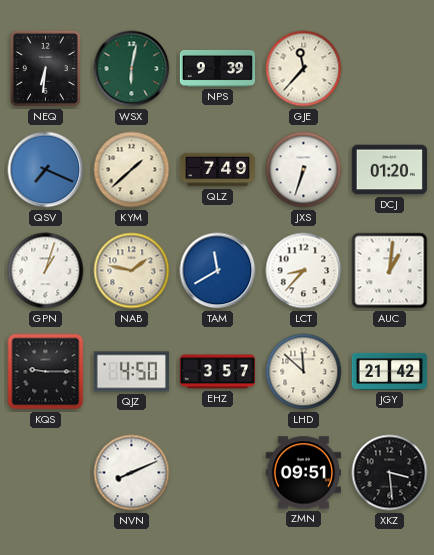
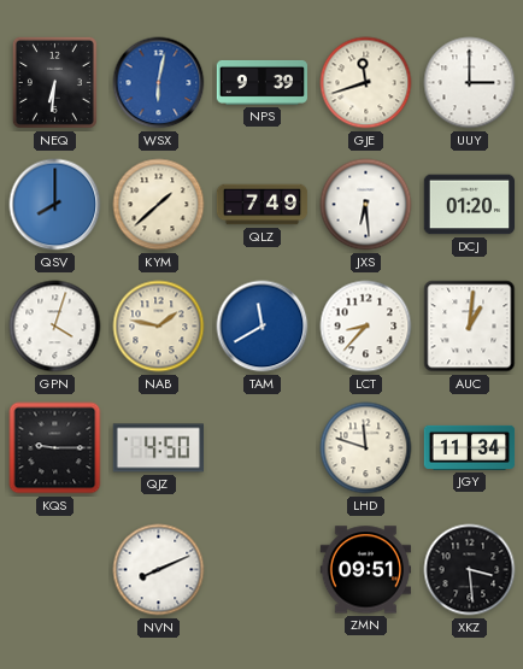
WSX dial: green -> blue
GJE: 11:37 -> 11:42
UUY: none -> 3:00
QSV: 7:19 -> 8:00
JXS: 6:33 -> 6:29
GPN: 1:03 -> 4:03
EHZ: 3:57 -> none
LHD: 11:52 -> 11:48
JGY: 21:42 -> 11:34
